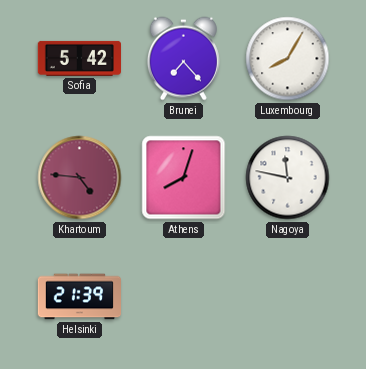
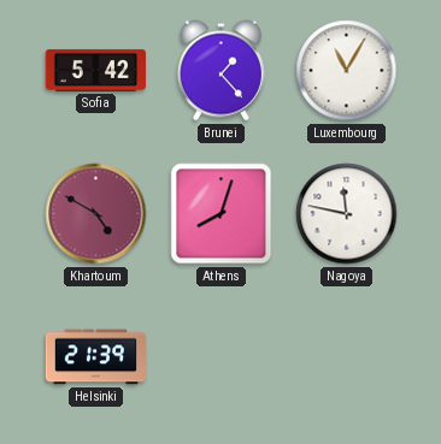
Brunei: 7:23 -> 1:23
Luxembourg: 8:05 -> 11:05
Khartoum: 4:46 -> 4:50
